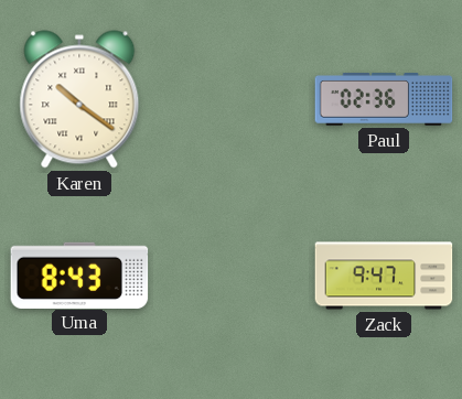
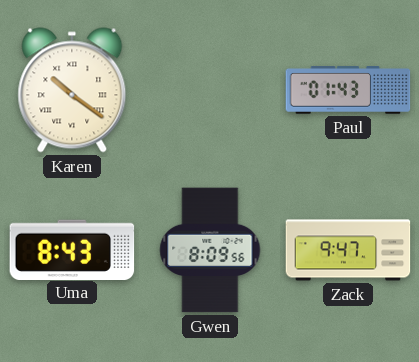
Paul: 02:36 -> 01:43
Gwen: none -> 8:09
